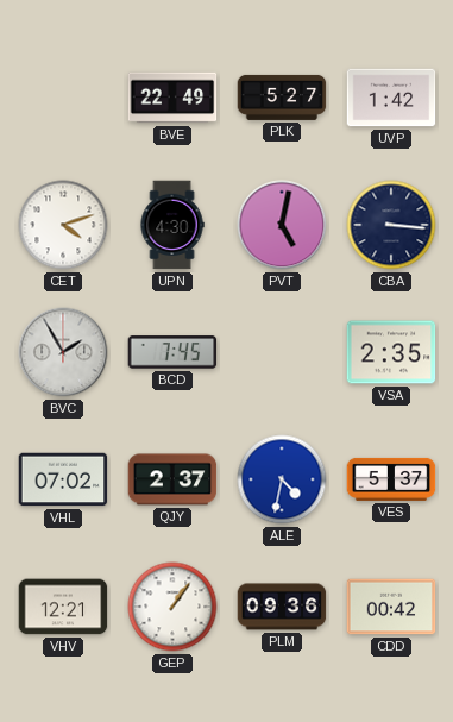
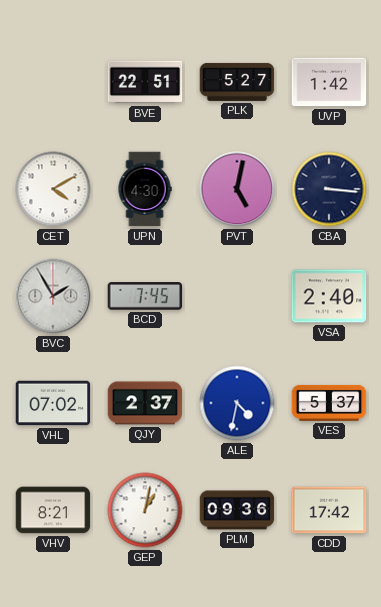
BVE: 22:49 -> 22:51
CET: 4:12 -> 4:10
VSA: 2:35 -> 2:40
VHV: 12:21 -> 8:21
GEP: 1:06 -> 1:02
CDD: 00:42 -> 17:42
